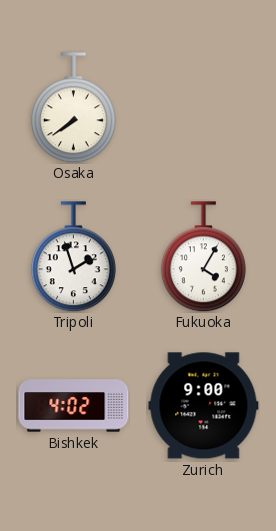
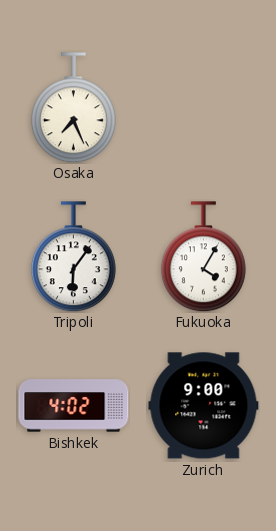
Osaka: 7:39 -> 7:26
Tripoli: 1:57 -> 6:06
